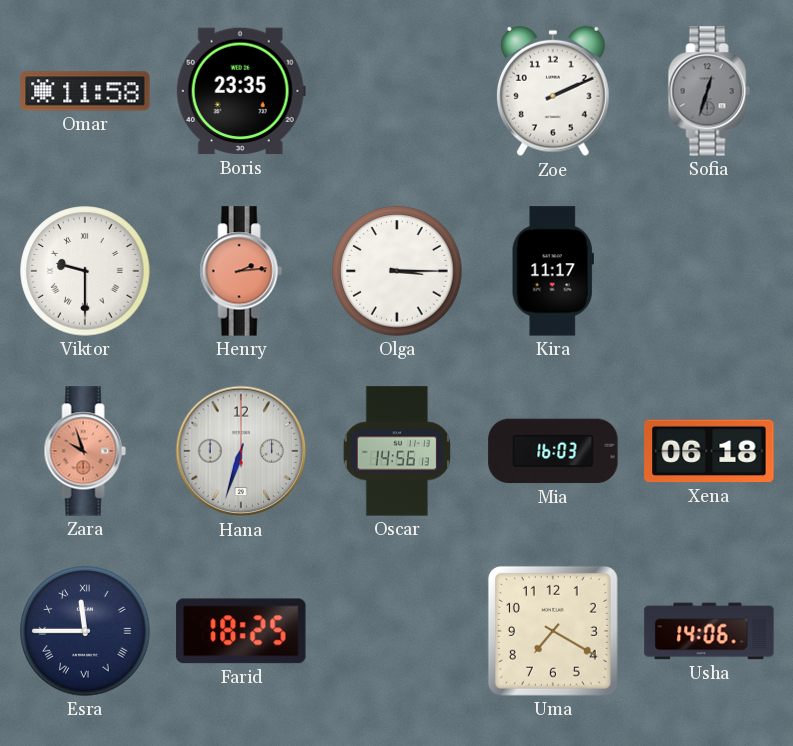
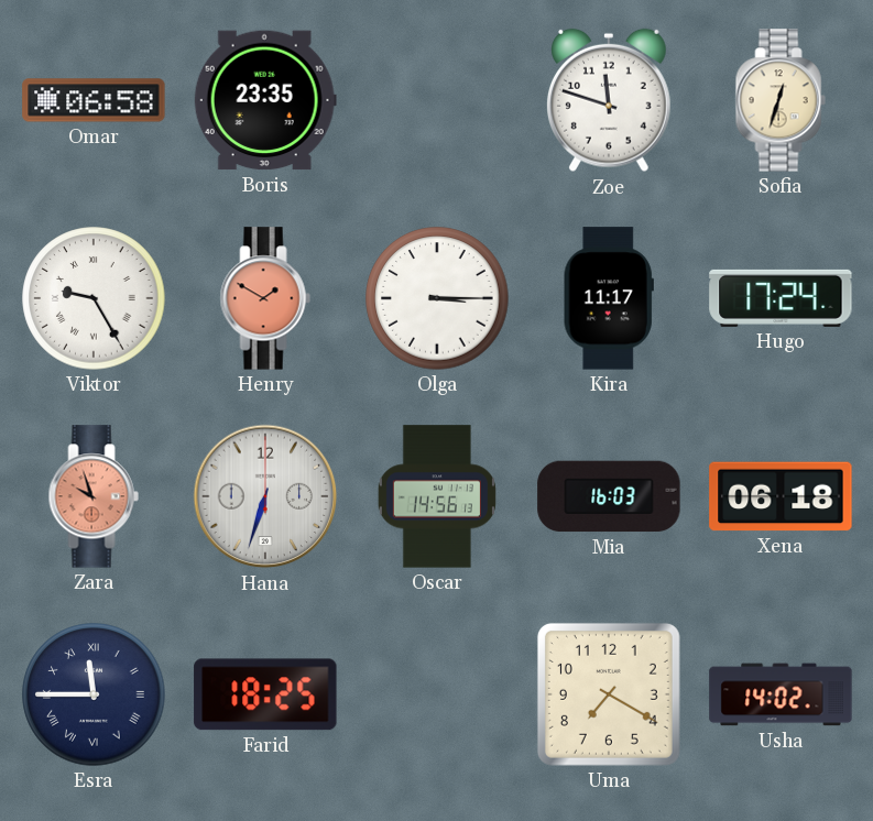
Omar: 11:58 -> 06:58
Zoe: 2:11 -> 11:48
Sofia dial: grey -> cream
Viktor: 9:30 -> 9:25
Henry: 2:14 -> 1:50
Hugo: none -> 17:24
Usha: 14:06 -> 14:02
